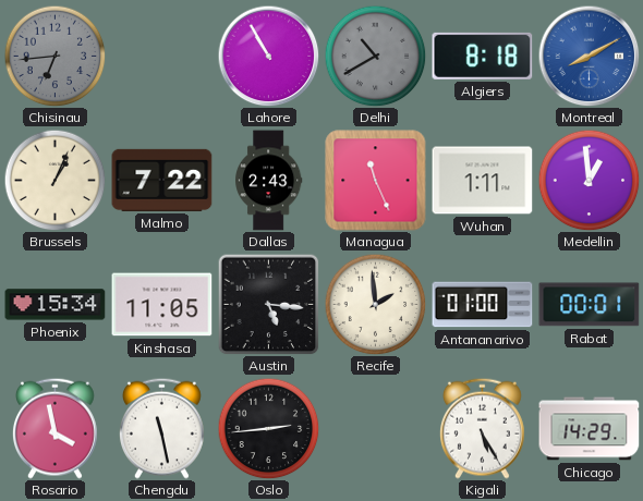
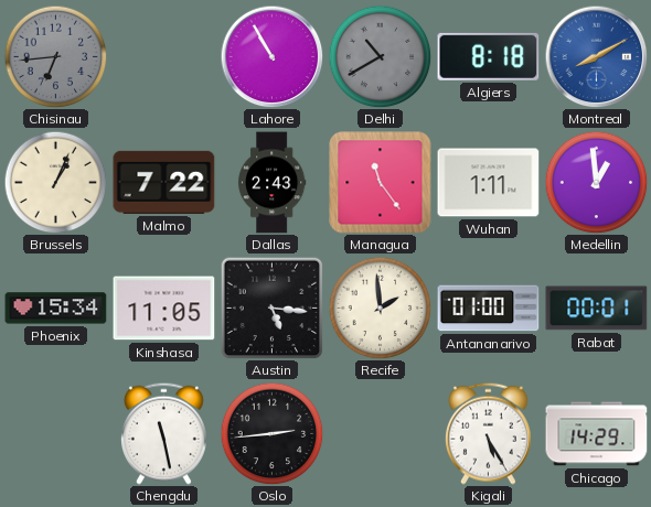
Managua: 11:26 -> 11:24
Rosario: 3:58 -> none
